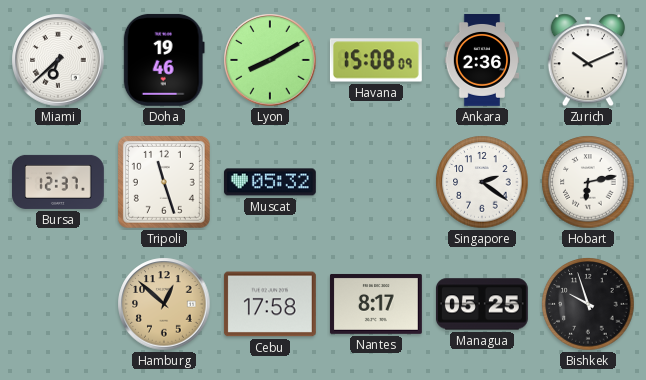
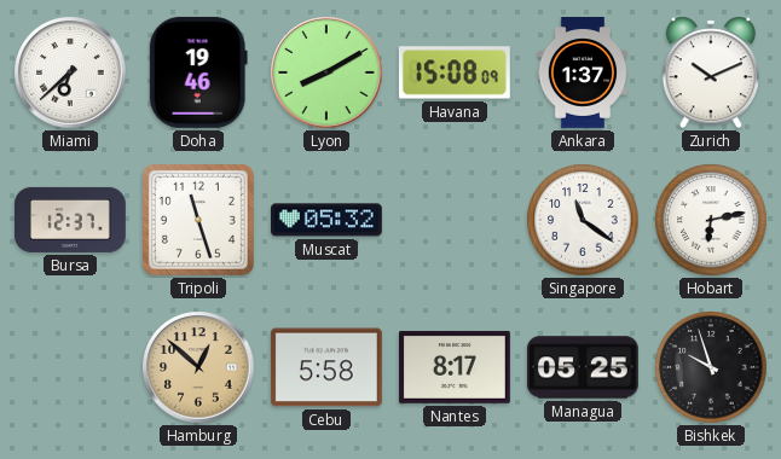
Ankara: 2:36 -> 1:37
Singapore: 2:21 -> 11:21
Cebu: 17:58 -> 5:58
